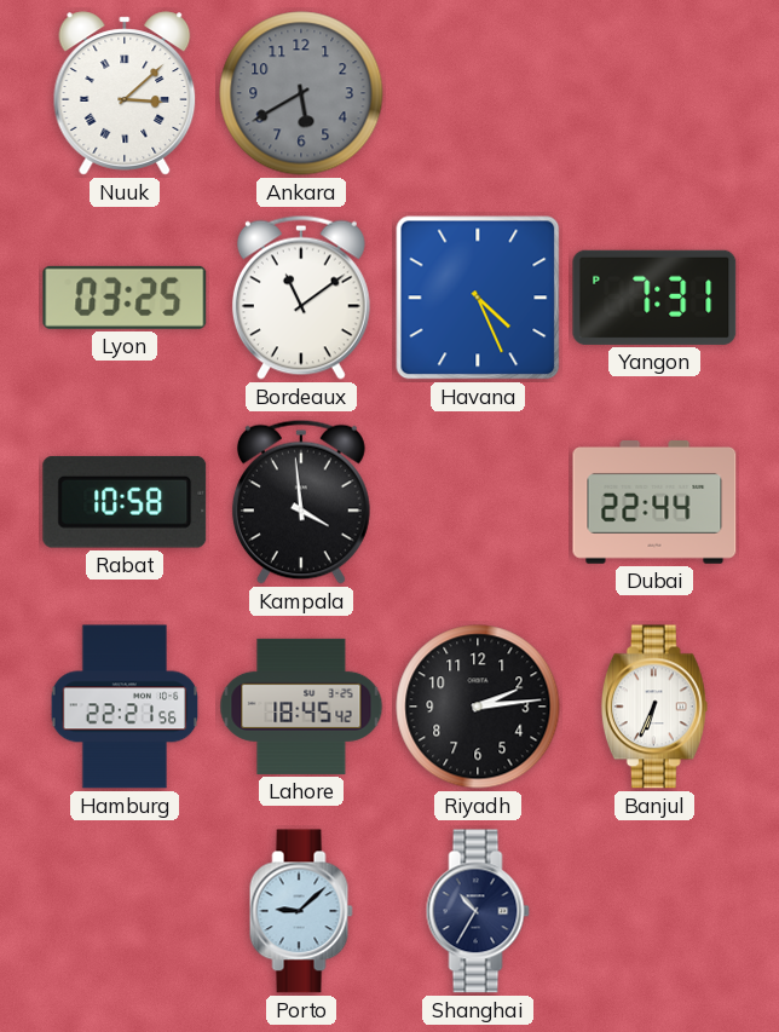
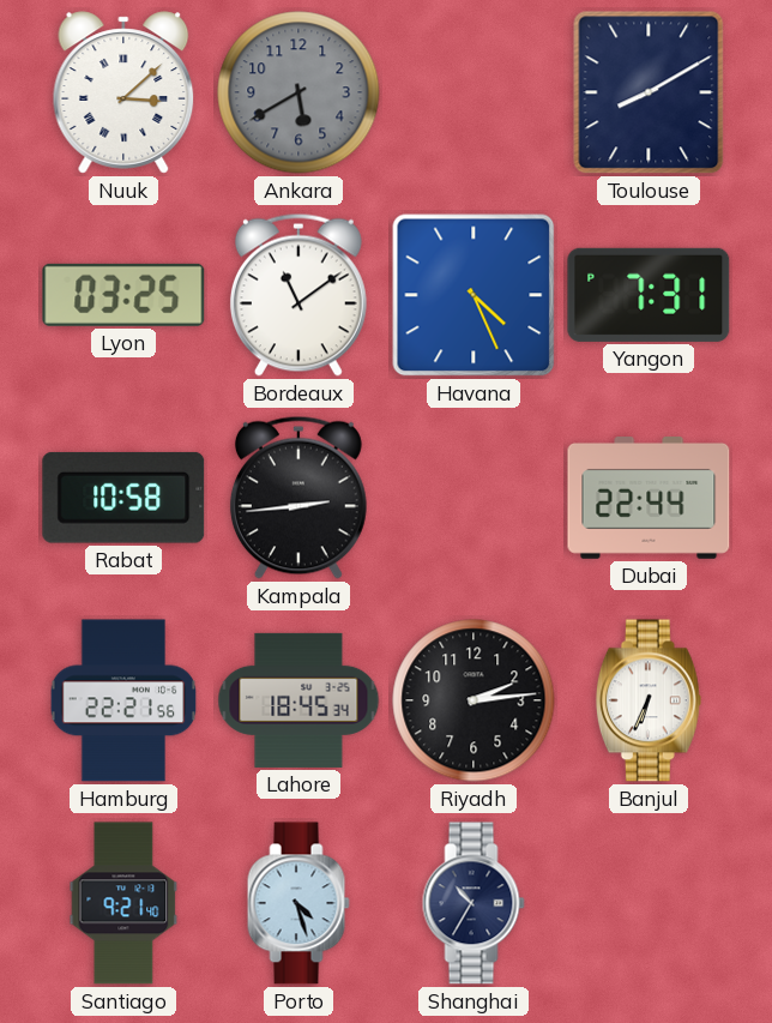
Toulouse: none -> 8:10
Kampala: 3:59 -> 2:44
Lahore: 18:45:42 -> 18:45:34
Santiago: none -> 9:21
Porto: 9:08 -> 4:27
